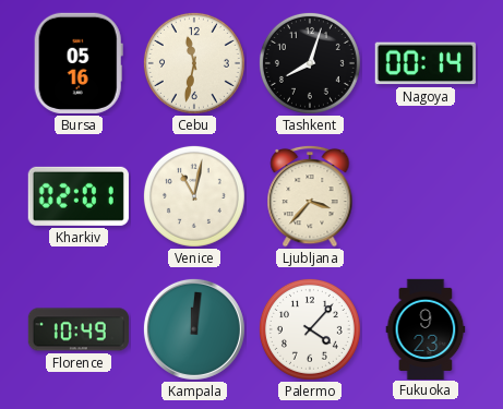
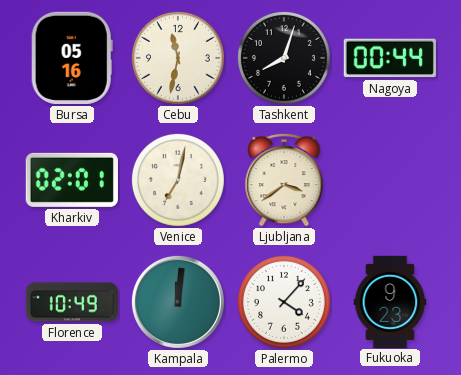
Nagoya: 00:14 -> 00:44
Venice: 11:02 -> 7:02
Ljubljana: 3:37 -> 3:39
